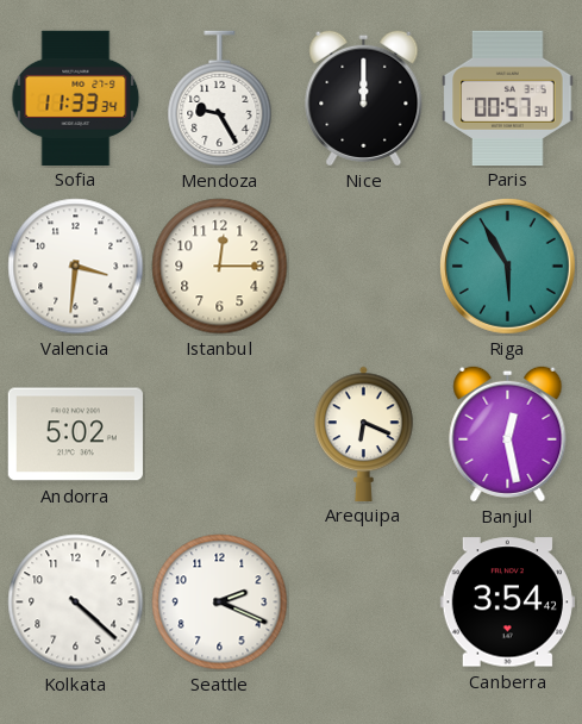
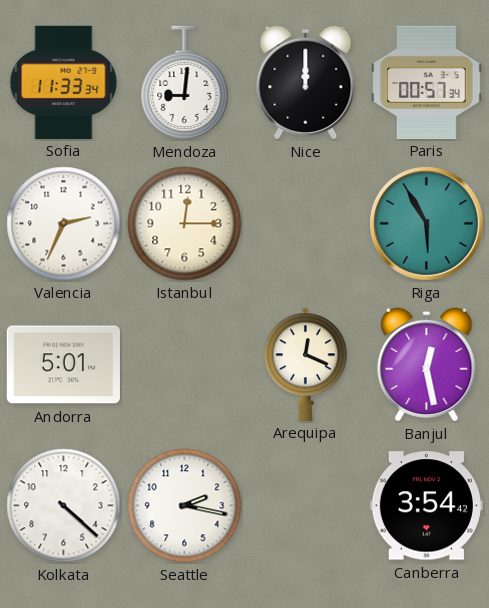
Mendoza: 9:25 -> 9:01
Valencia: 3:31 -> 2:34
Andorra: 5:02 -> 5:01
Arequipa: 6:19 -> 12:19
Seattle: 2:19 -> 2:17
